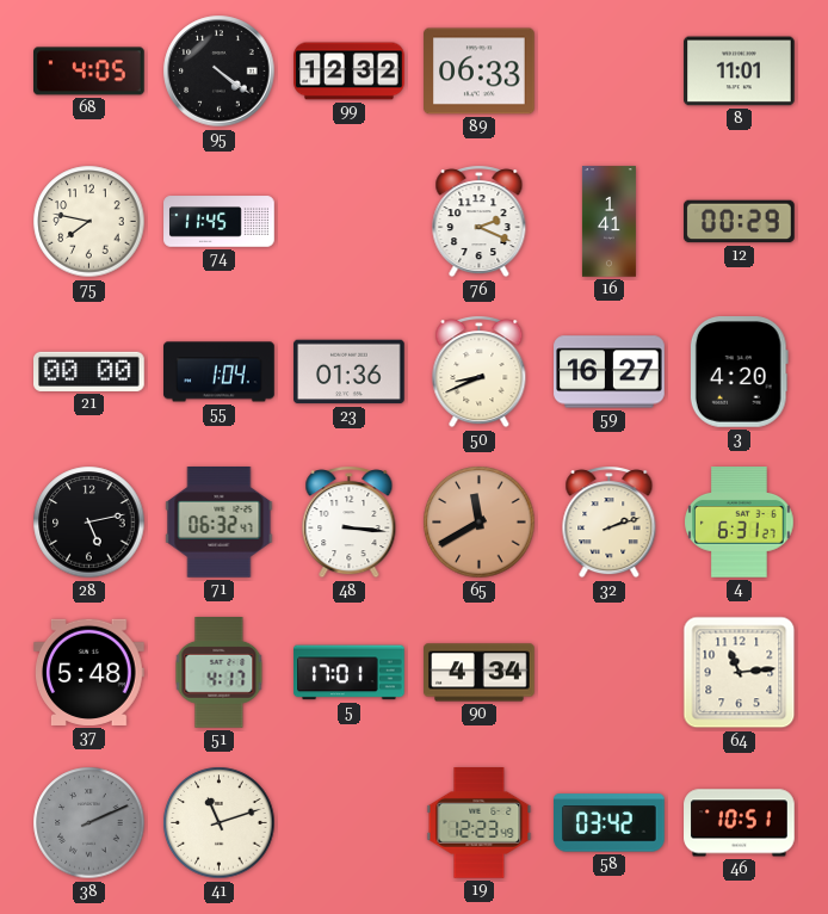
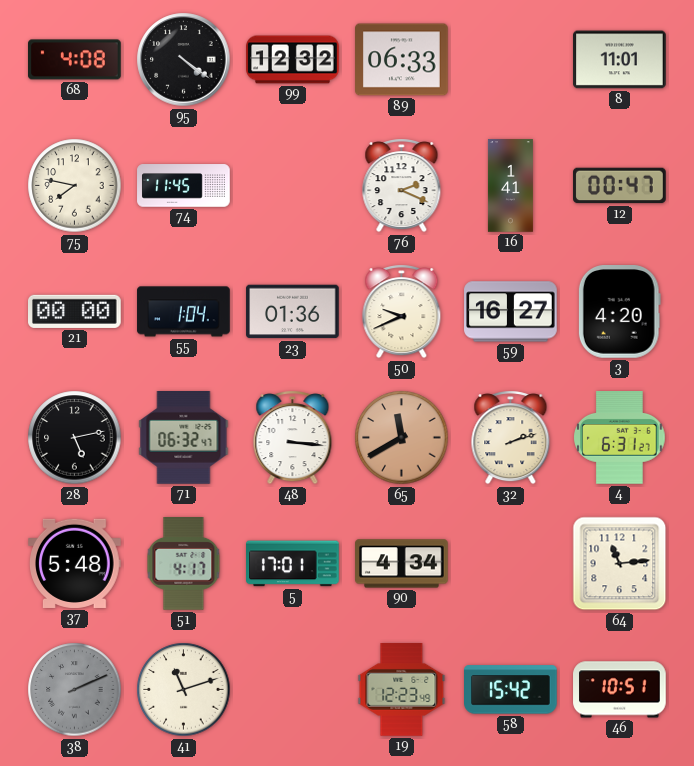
68: 4:05 -> 4:08
12: 00:29 -> 00:47
50: 8:41 -> 9:41
58: 03:42 -> 15:42
